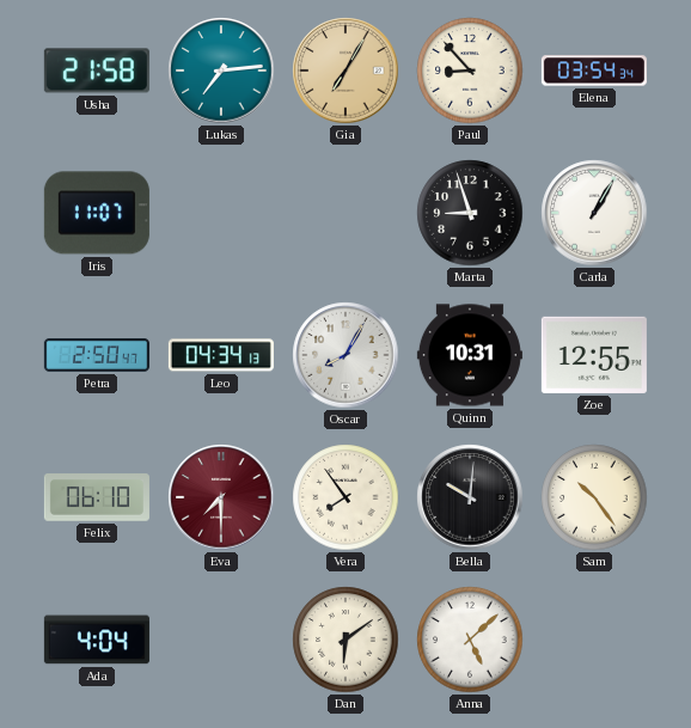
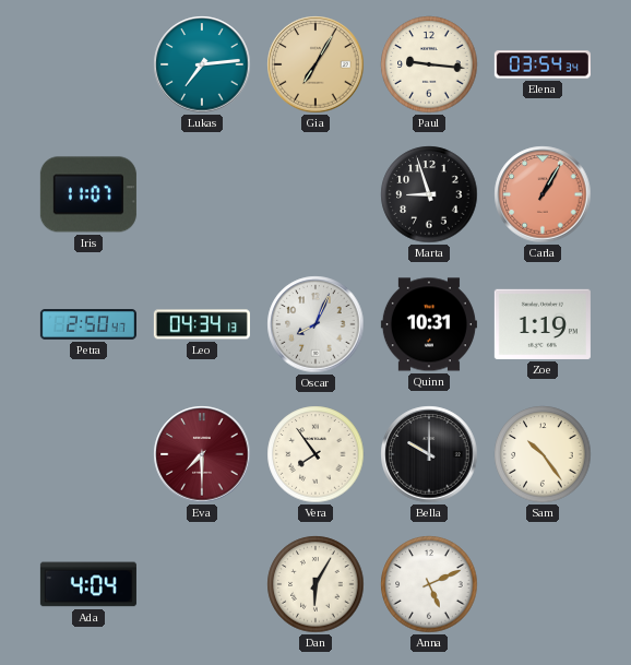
Usha: 21:58 -> none
Paul: 8:53 -> 9:16
Carla dial: white -> salmon
Oscar: 8:05 -> 8:04
Zoe: 12:55 -> 1:19
Felix: 06:10 -> none
Bella: 10:01 -> 10:00
Dan: 6:09 -> 6:05
Anna: 5:08 -> 5:11
